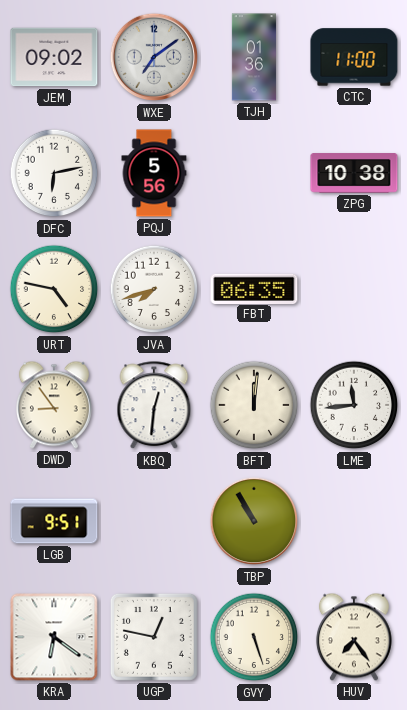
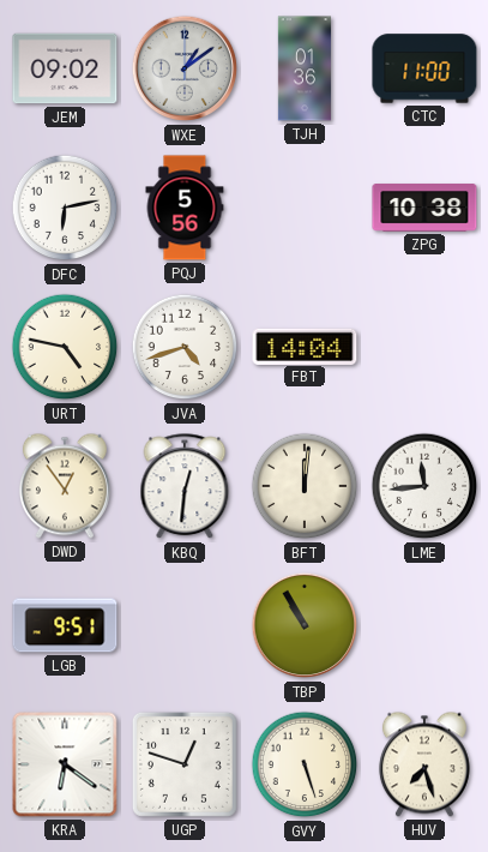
WXE: 7:09 -> 1:09
JVA: 7:42 -> 4:42
FBT: 06:35 -> 14:04
DWD: 8:54 -> 12:54
UGP: 12:47 -> 12:48
HUV: 7:24 -> 7:27
